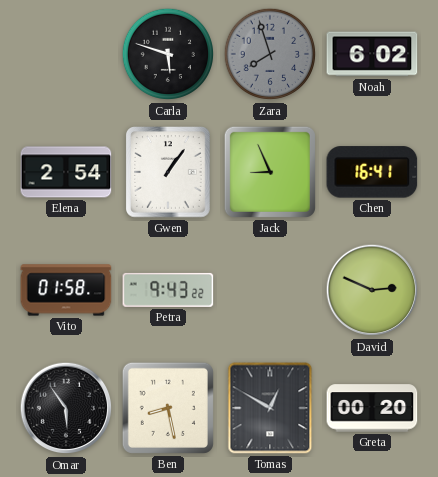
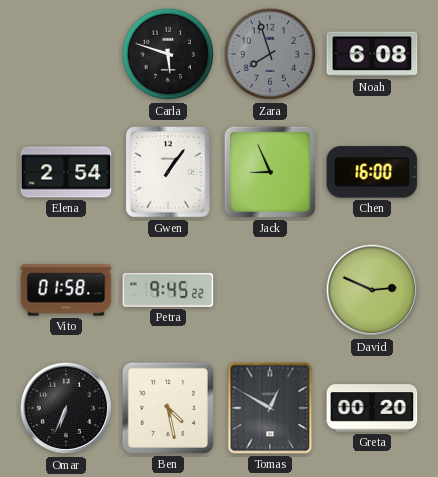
Noah: 6:02 -> 6:08
Chen: 16:41 -> 16:00
Petra: 9:43 -> 9:45
Omar: 5:54 -> 6:34
Ben: 8:28 -> 4:28
